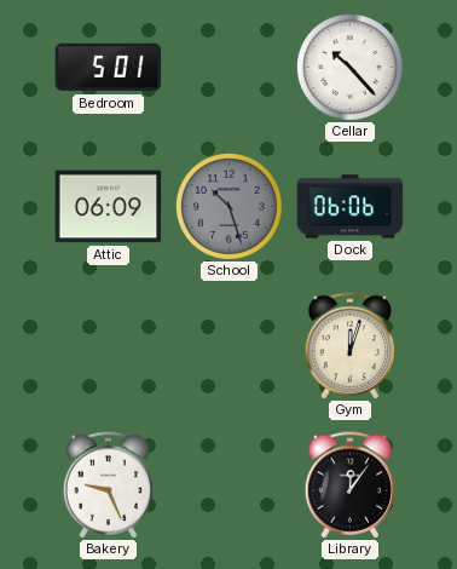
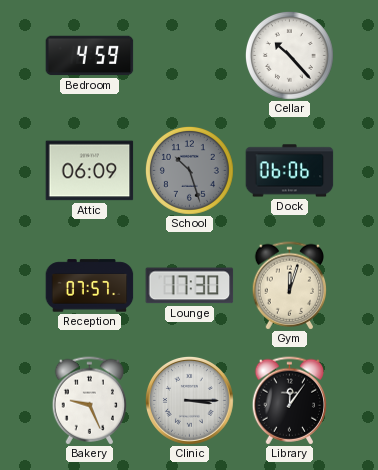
Bedroom: 5:01 -> 4:59
Reception: none -> 07:57
Lounge: none -> 17:30
Clinic: none -> 3:15
